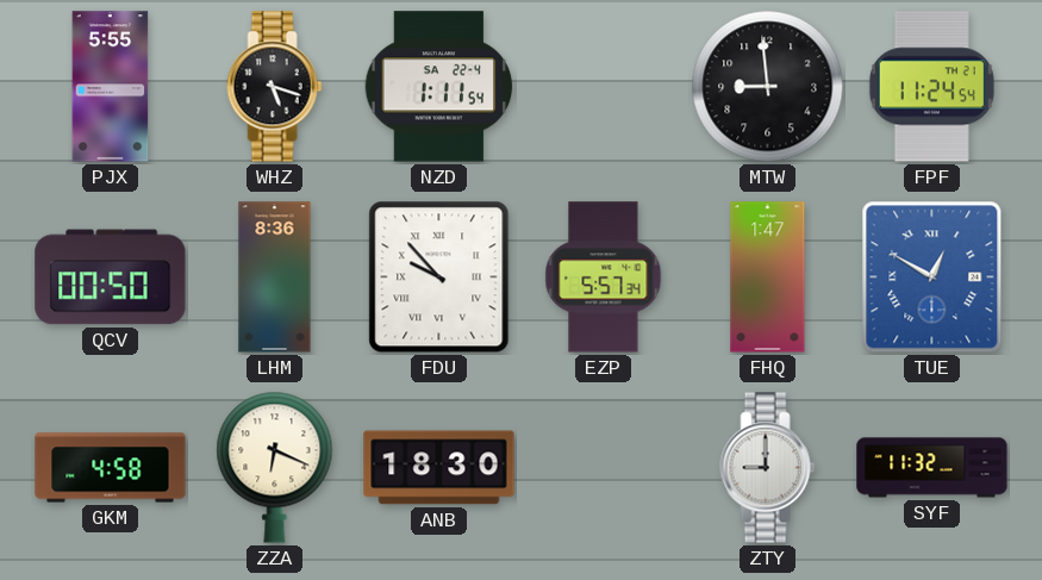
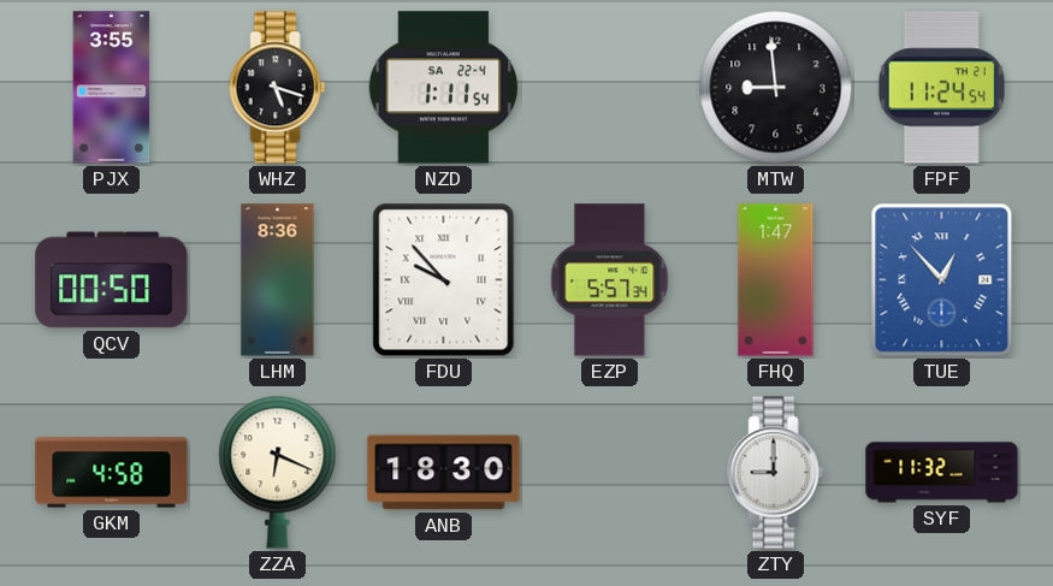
PJX: 5:55 -> 3:55
TUE: 12:50 -> 12:53
